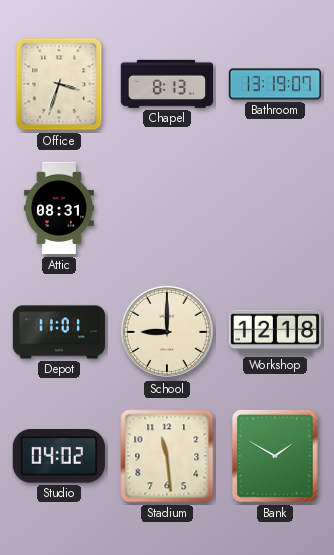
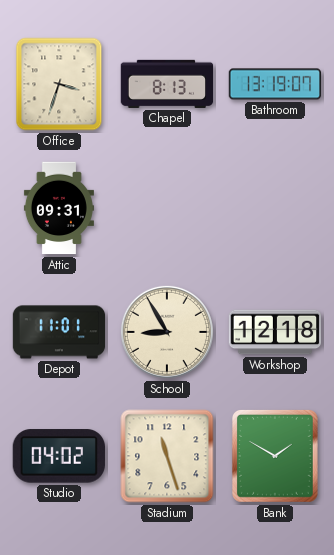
Attic: 08:31 -> 09:31
School: 9:00 -> 8:55
Stadium: 11:29 -> 11:27
